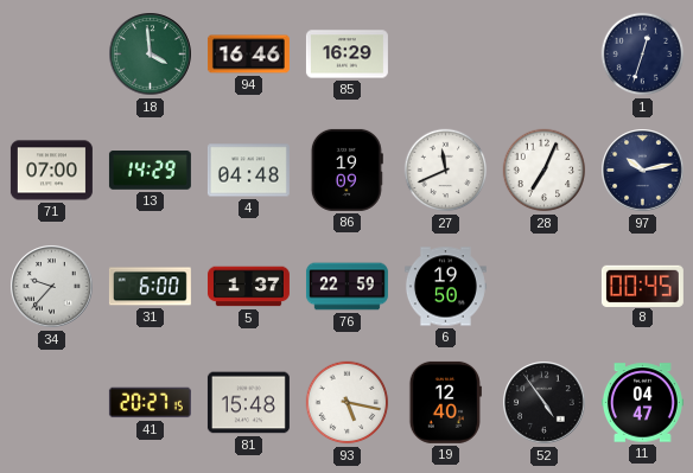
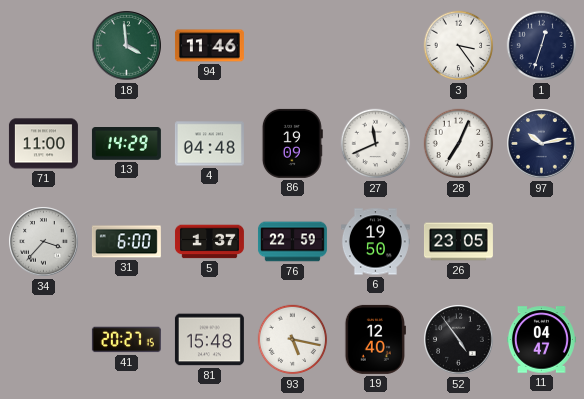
94: 16:46 -> 11:46
85: 16:29 -> none
3: none -> 3:24
71: 07:00 -> 11:00
34: 9:37 -> 3:37
26: none -> 23:05
8: 00:45 -> none
